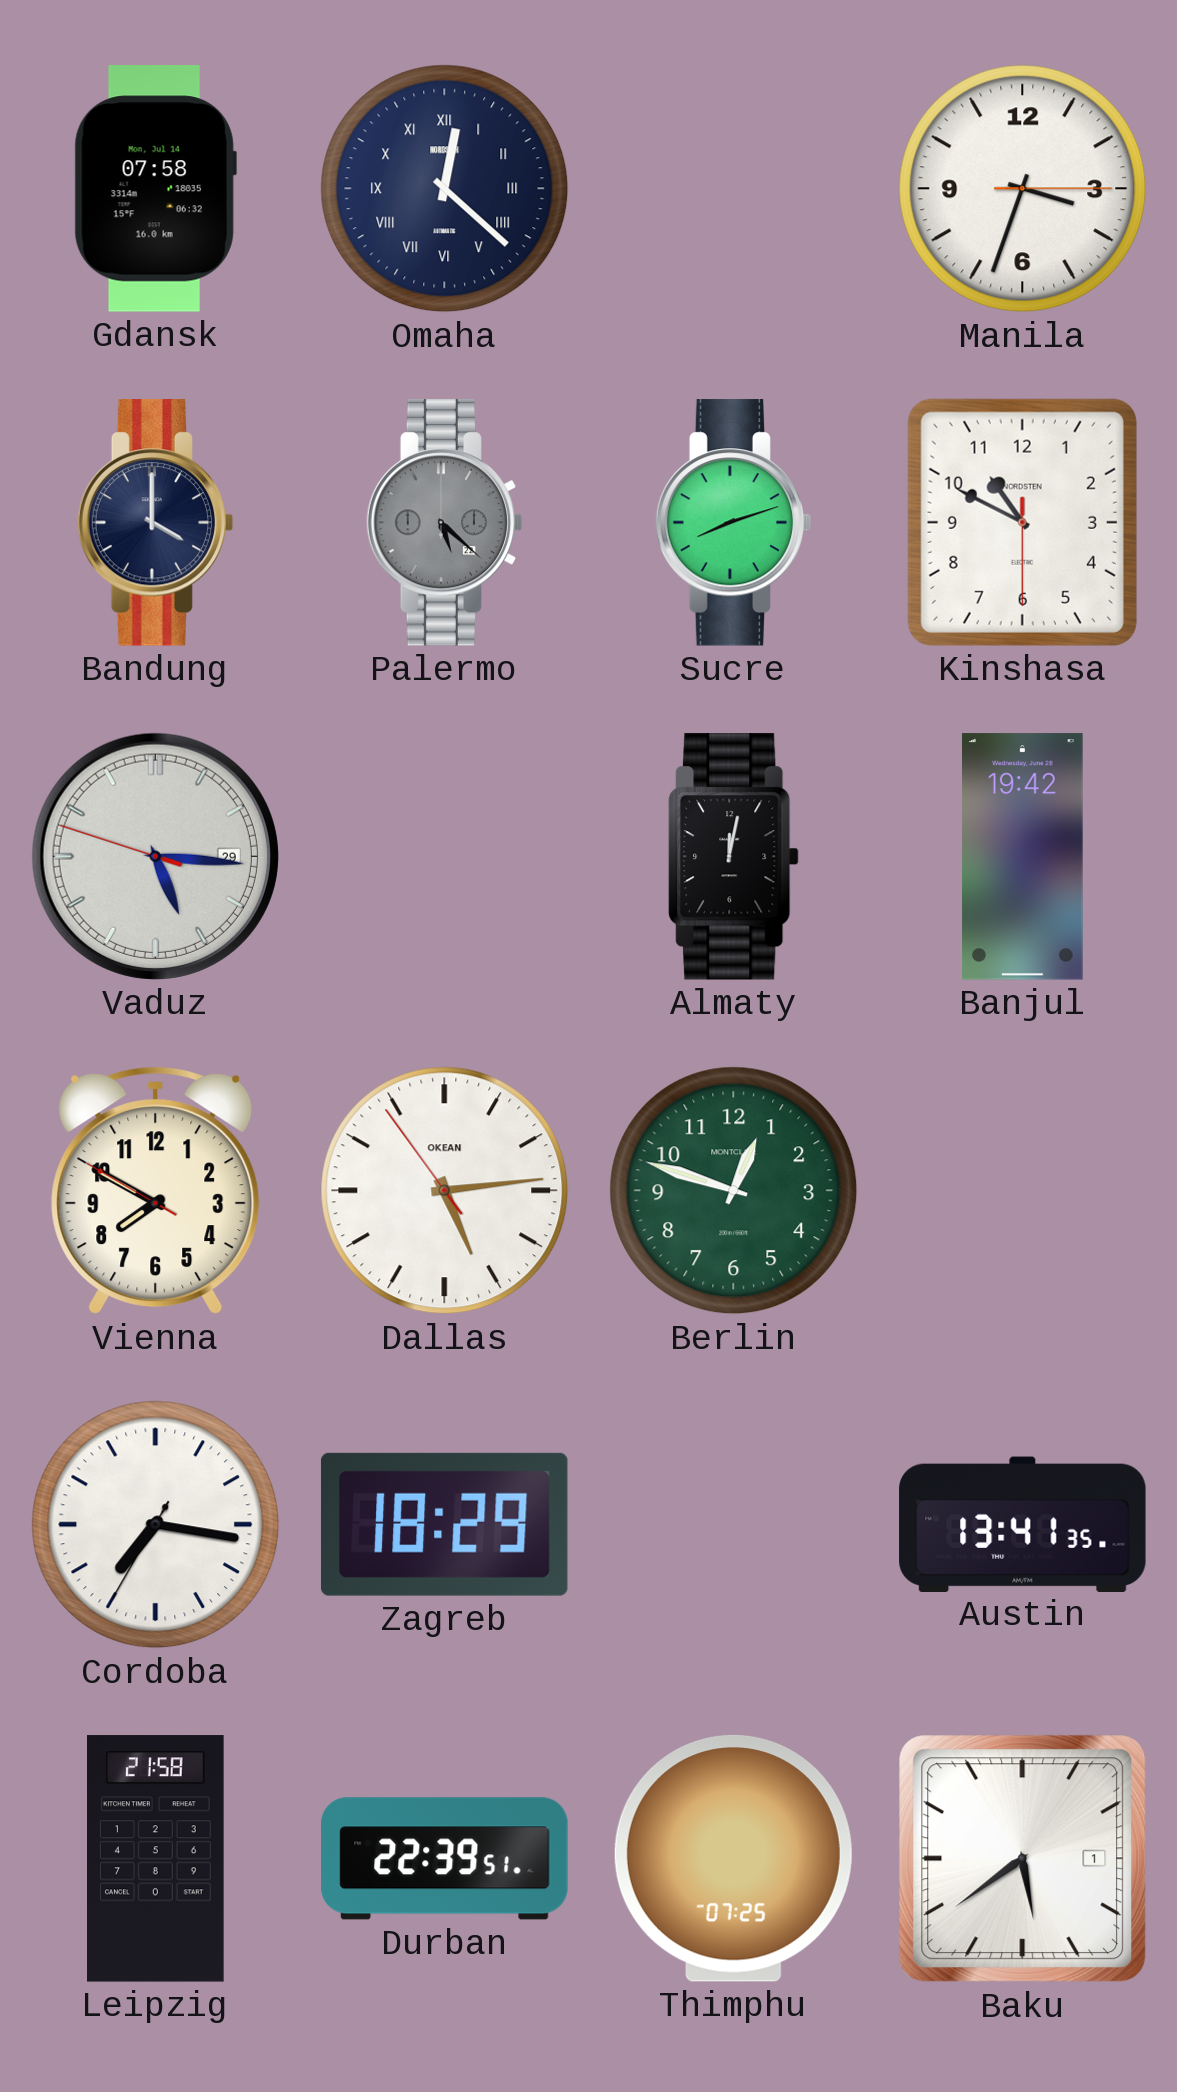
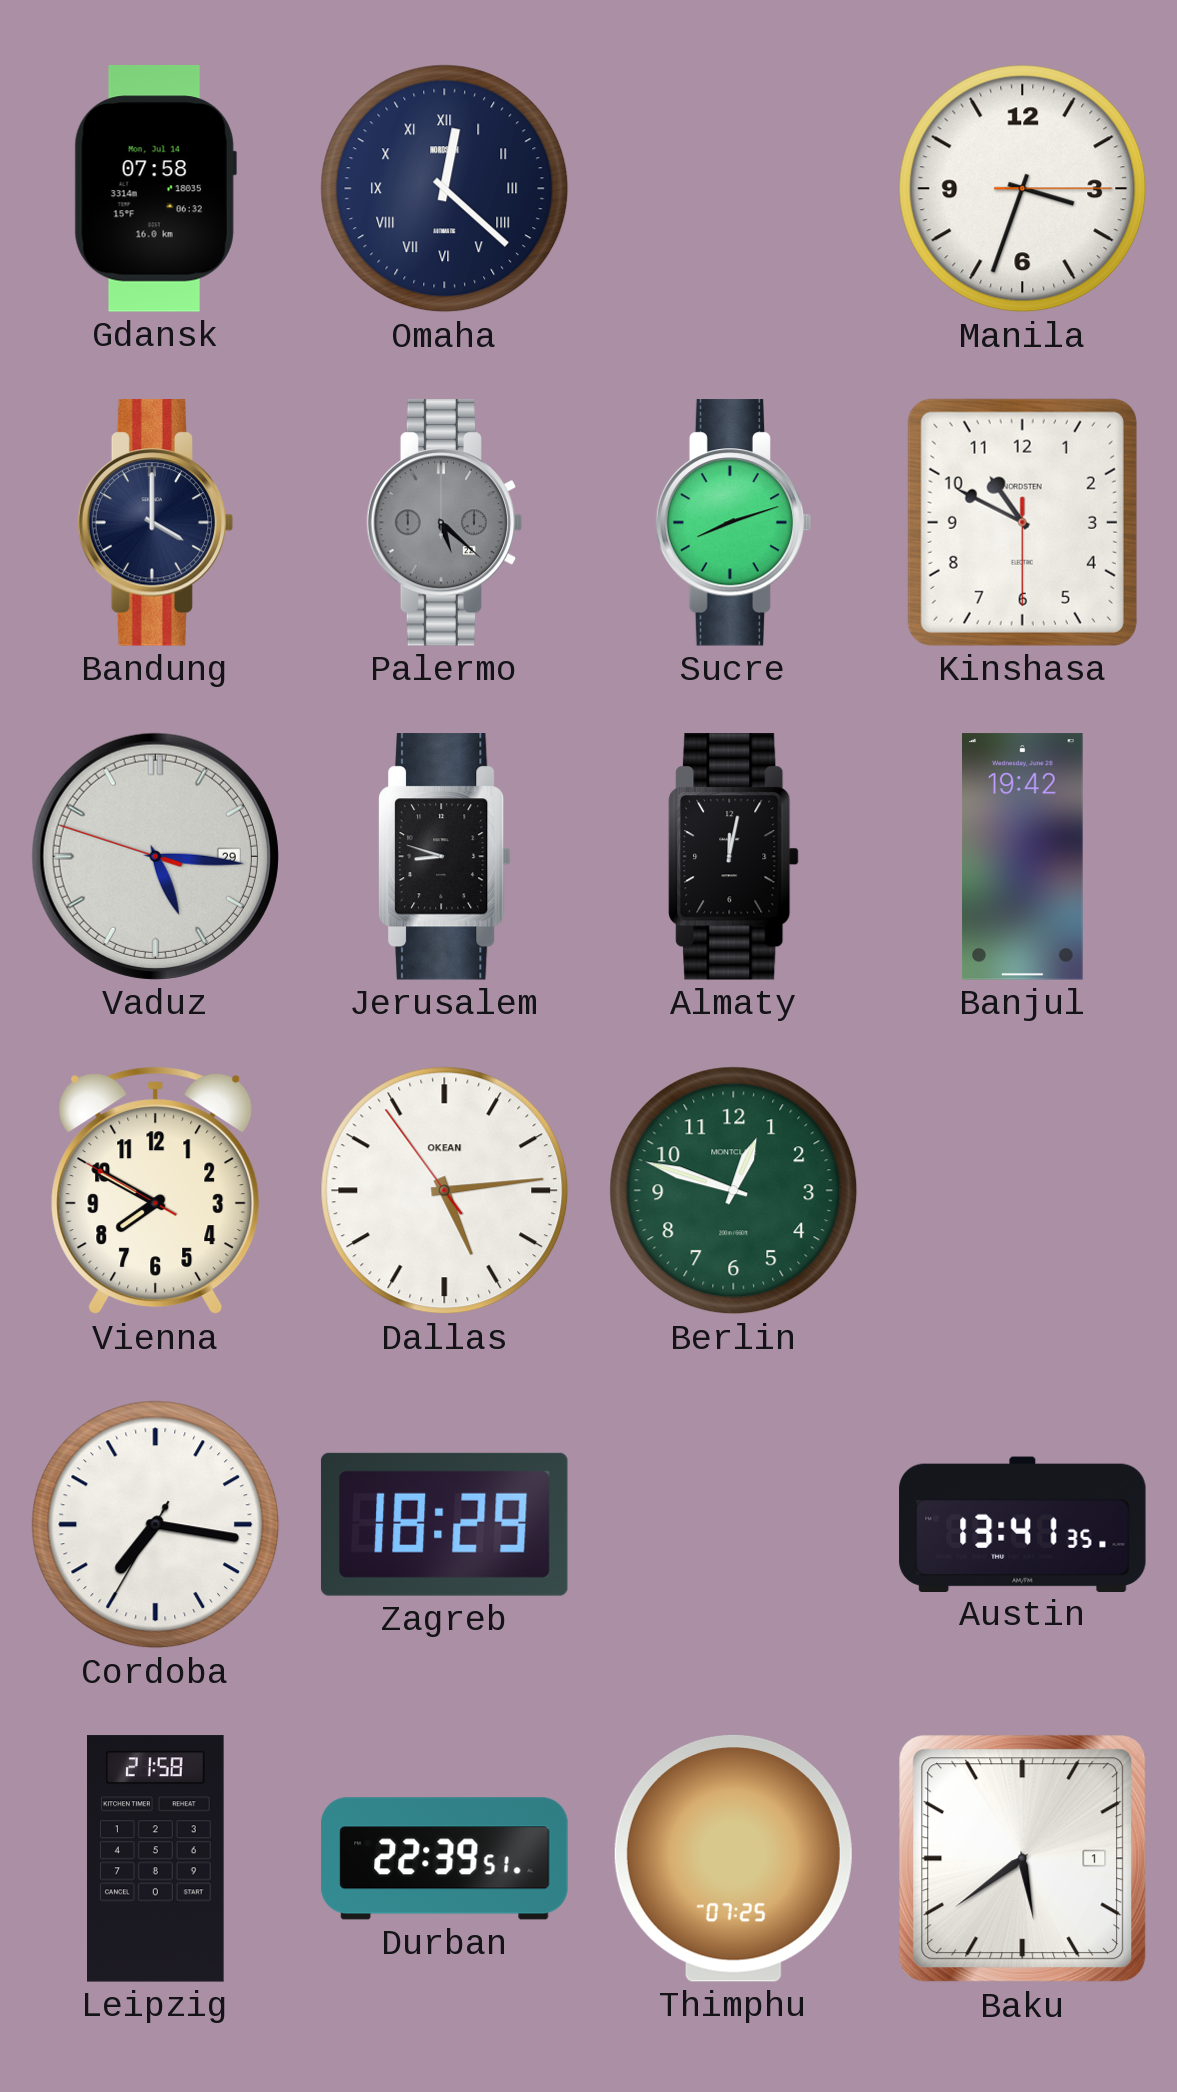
Jerusalem: none -> 8:48
